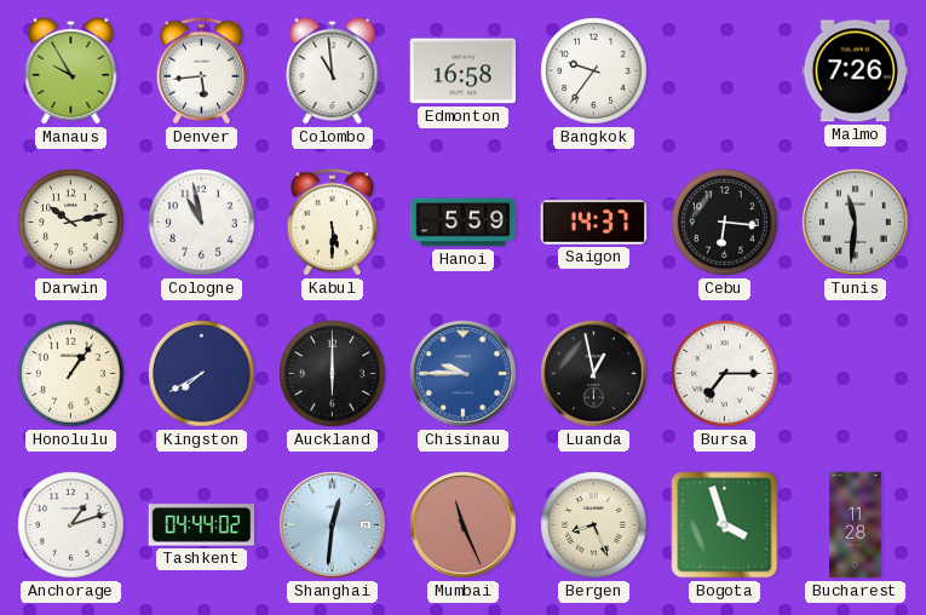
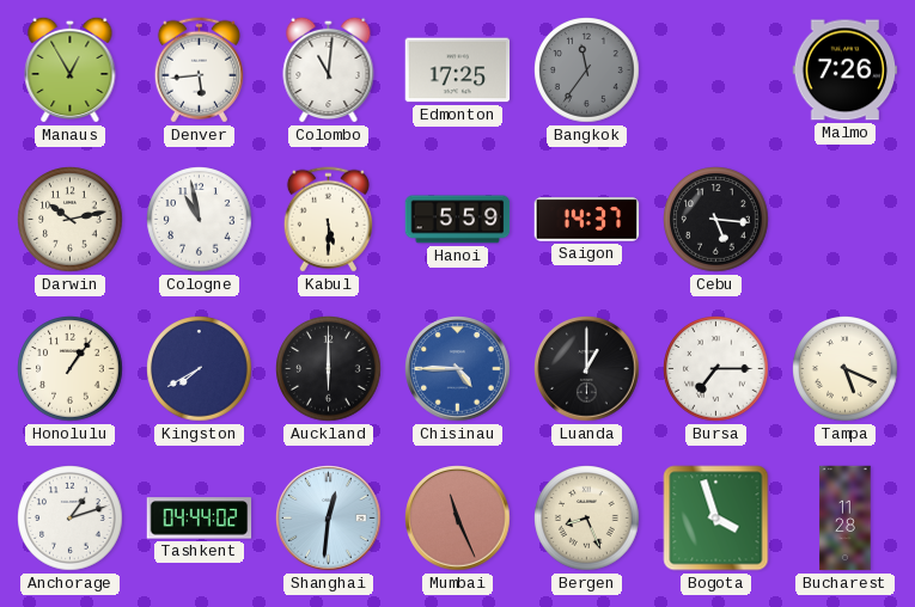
Manaus: 9:55 -> 12:55
Colombo: 10:59 -> 11:01
Edmonton: 16:58 -> 17:25
Bangkok: 9:36 -> 11:36
Bangkok dial: white -> grey
Cebu: 6:16 -> 5:16
Tunis: 11:31 -> none
Chisinau: 9:45 -> 4:45
Luanda: 12:58 -> 1:00
Tampa: none -> 5:19
